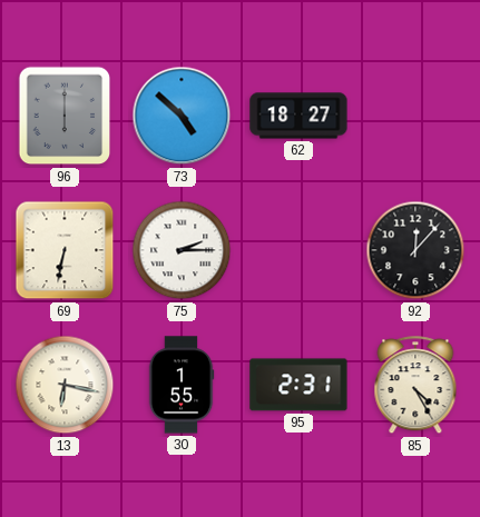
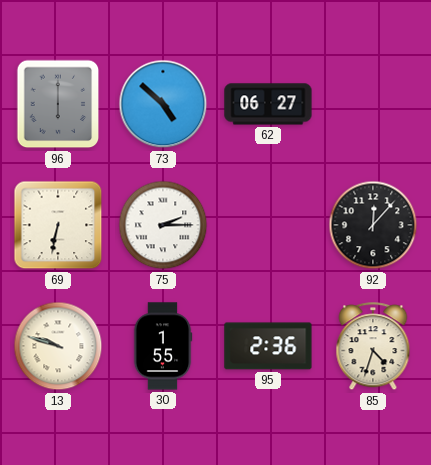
62: 18:27 -> 06:27
13: 6:17 -> 9:48
95: 2:31 -> 2:36
85: 4:25 -> 4:33
